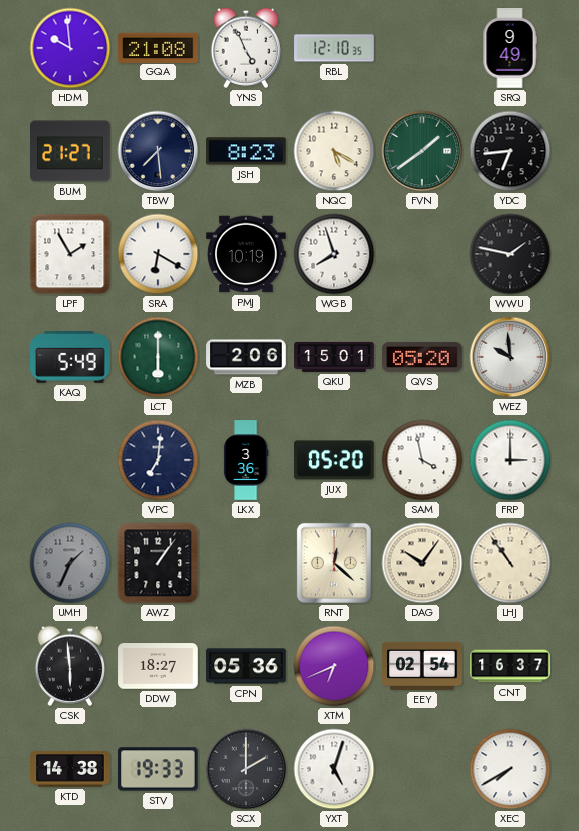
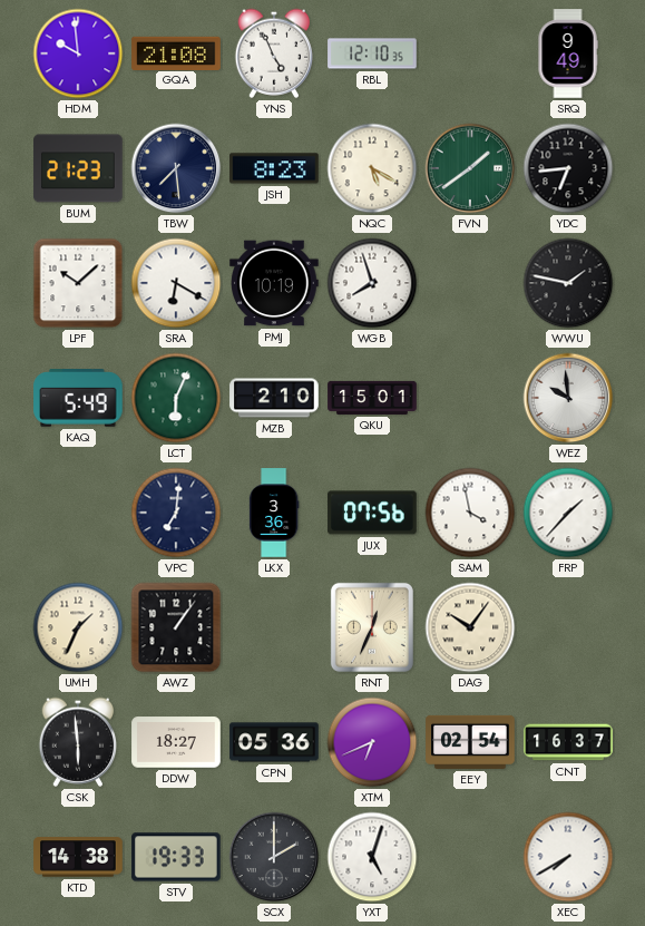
BUM: 21:27 -> 21:23
LPF: 1:55 -> 10:08
LCT: 6:00 -> 6:04
MZB: 2:06 -> 2:10
QVS: 05:20 -> none
JUX: 05:20 -> 07:56
FRP: 3:00 -> 1:37
UMH dial: grey -> cream
RNT: 12:22 -> 12:34
LHJ: 10:54 -> none
